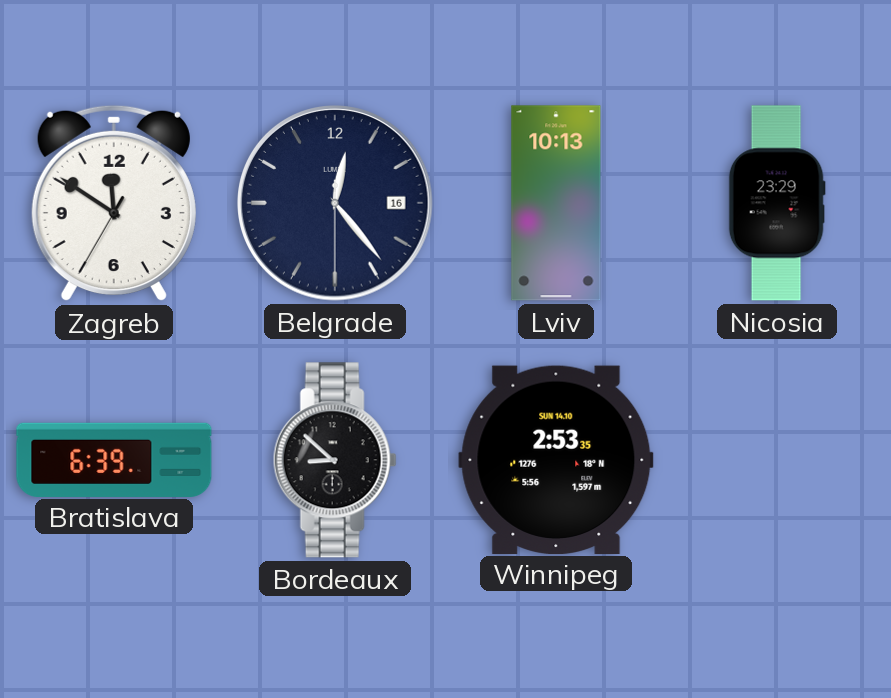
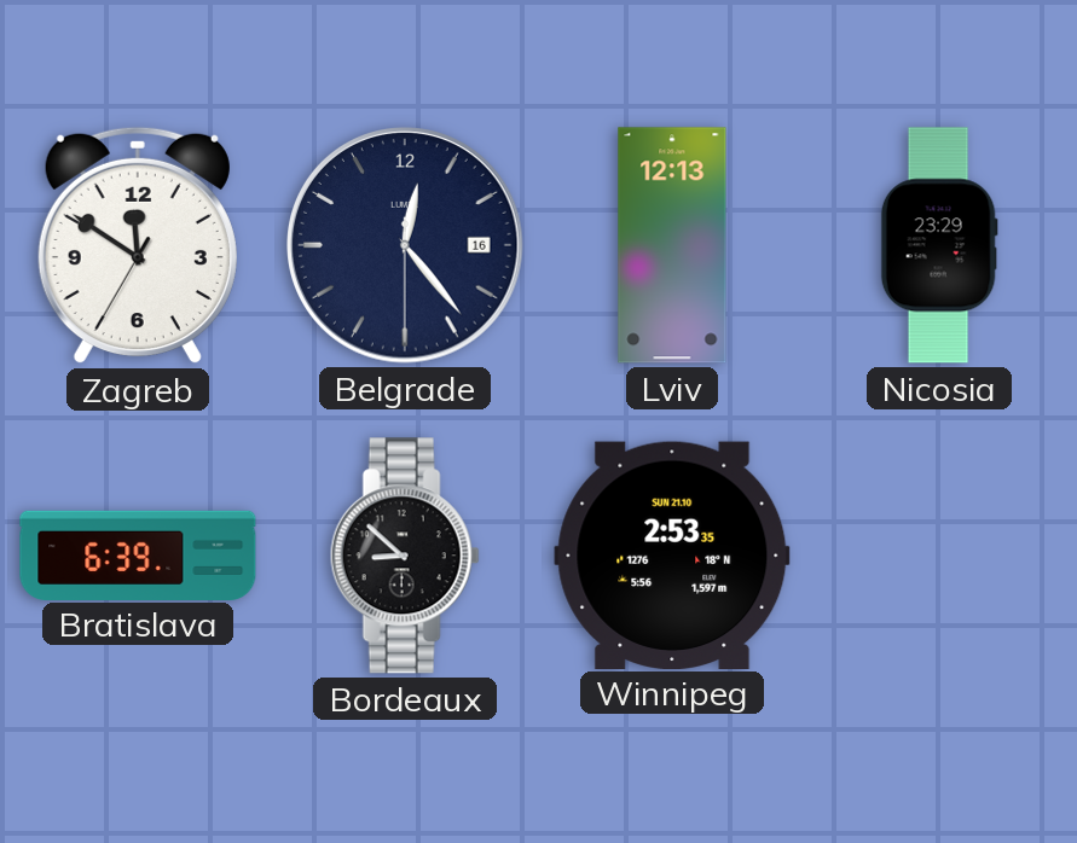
Lviv: 10:13 -> 12:13
Winnipeg date: SUN 14.10 -> SUN 21.10
